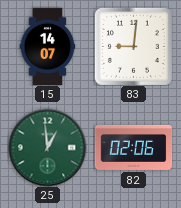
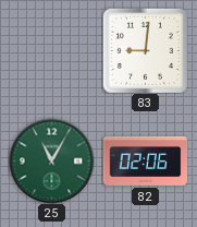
15: 14:07 -> none
25: 12:59 -> 11:05
